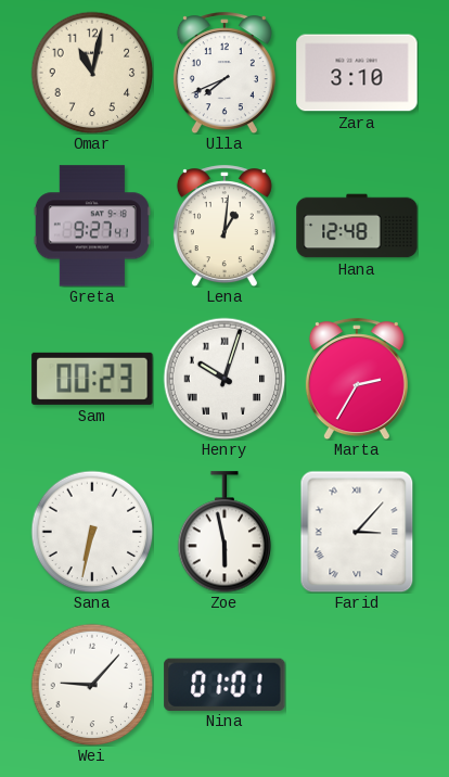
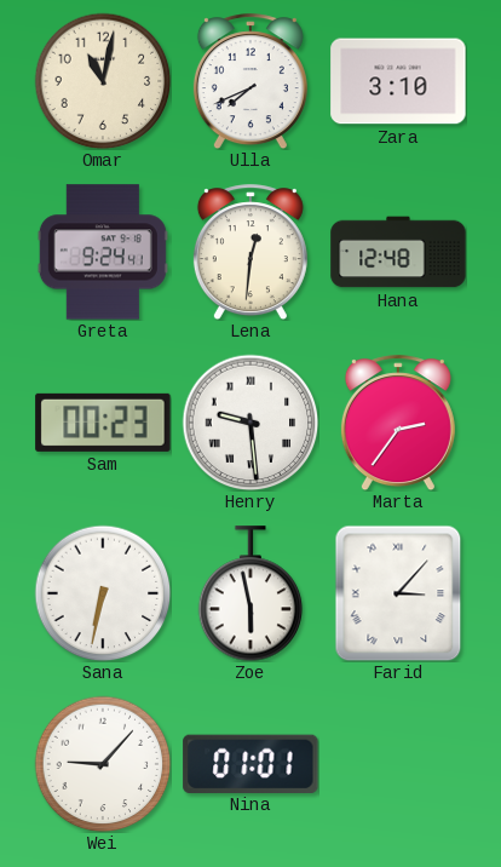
Greta: 9:27 -> 9:24
Lena: 1:01 -> 12:31
Henry: 10:03 -> 9:29
Marta: 2:35 -> 2:36
